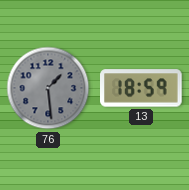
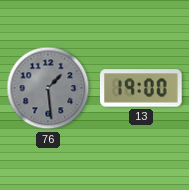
13: 18:59 -> 19:00
